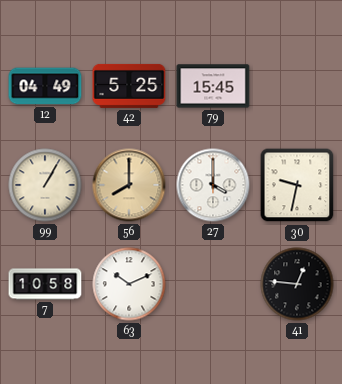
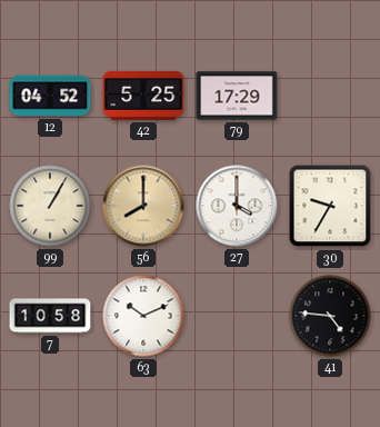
12: 04:49 -> 04:52
79: 15:45 -> 17:29
30: 9:32 -> 9:35
41: 12:46 -> 4:46
